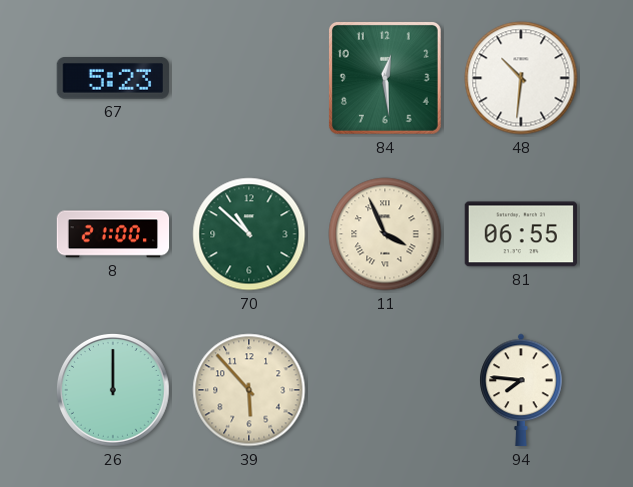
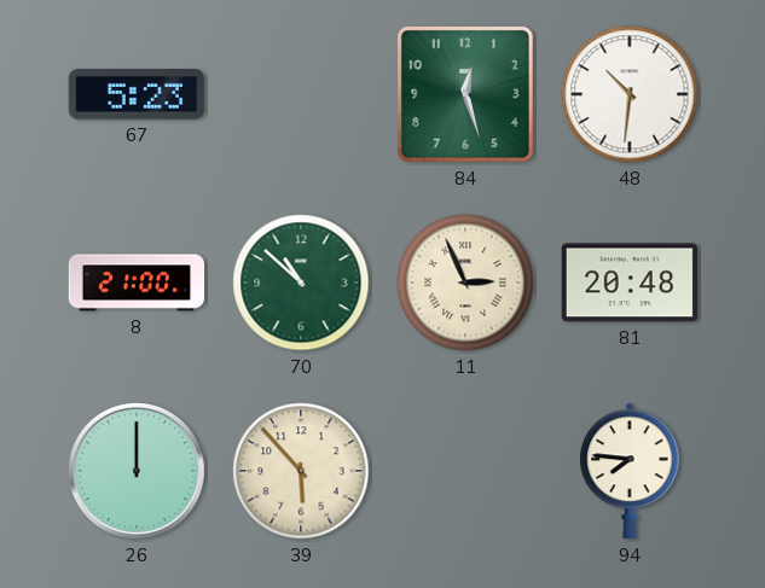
84: 12:29 -> 12:27
11: 3:56 -> 2:56
81: 06:55 -> 20:48
